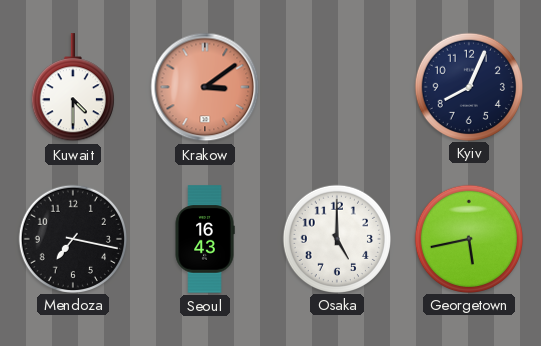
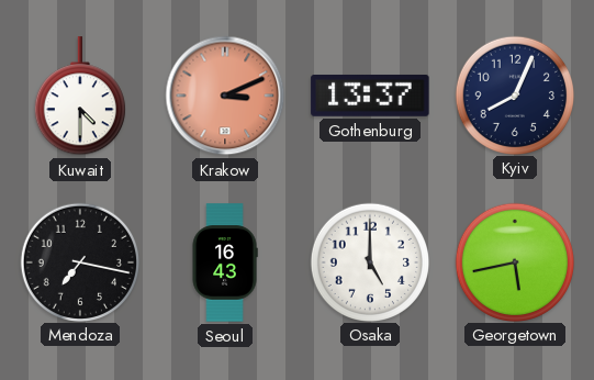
Krakow: 3:09 -> 3:11
Gothenburg: none -> 13:37
